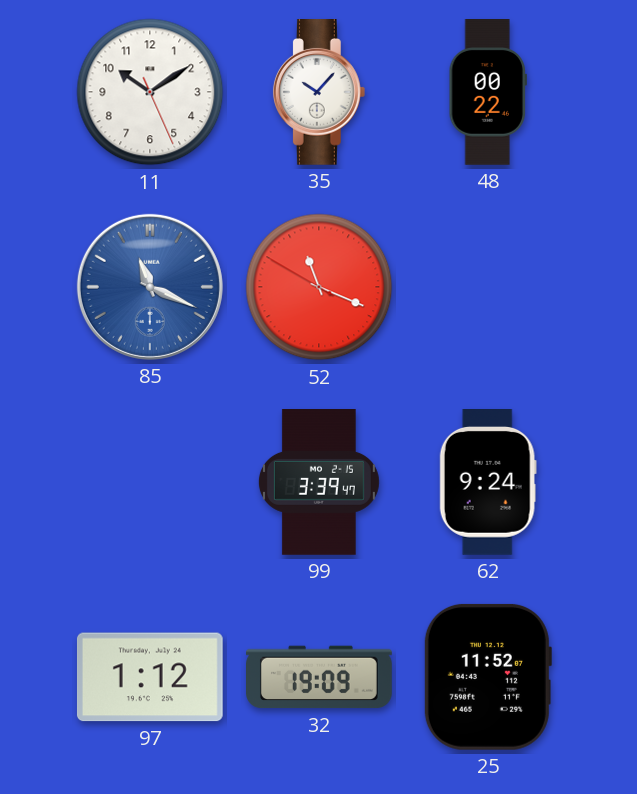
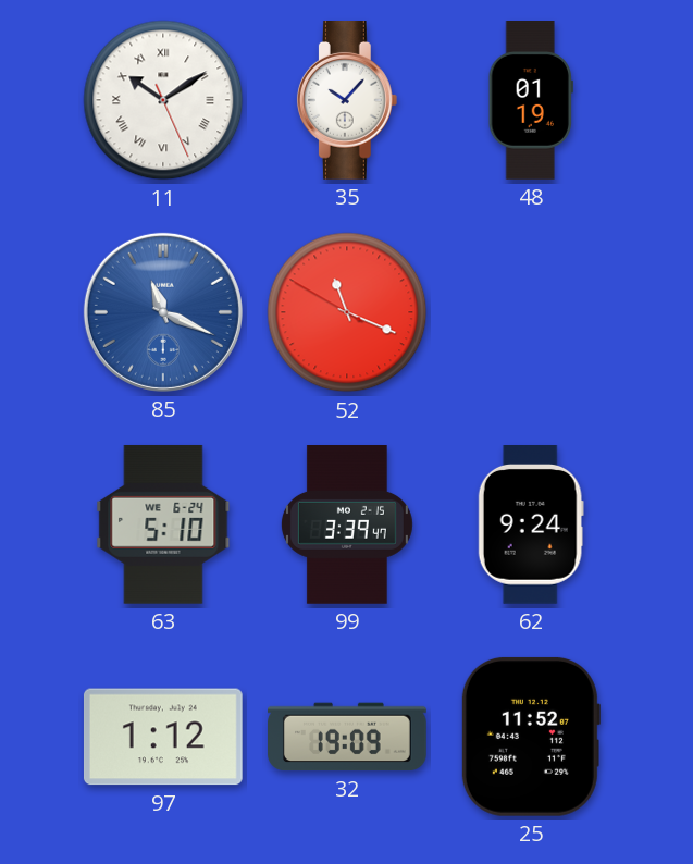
11 numerals: Arabic -> Roman
48: 00:22 -> 01:19
63: none -> 5:10
